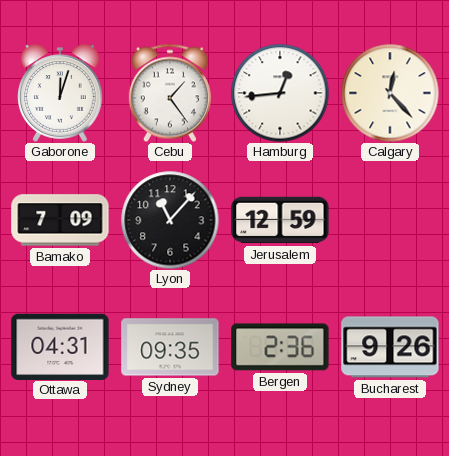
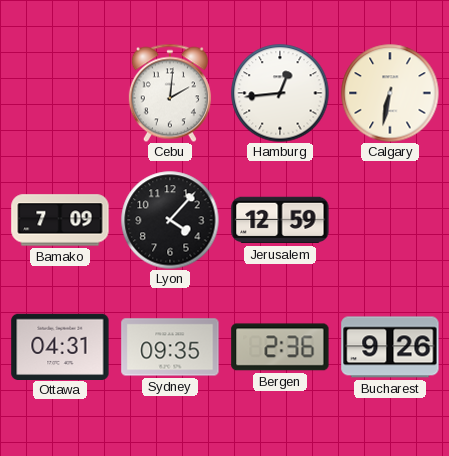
Gaborone: 12:03 -> none
Cebu: 1:24 -> 2:01
Calgary: 12:23 -> 6:32
Lyon: 11:07 -> 4:07
